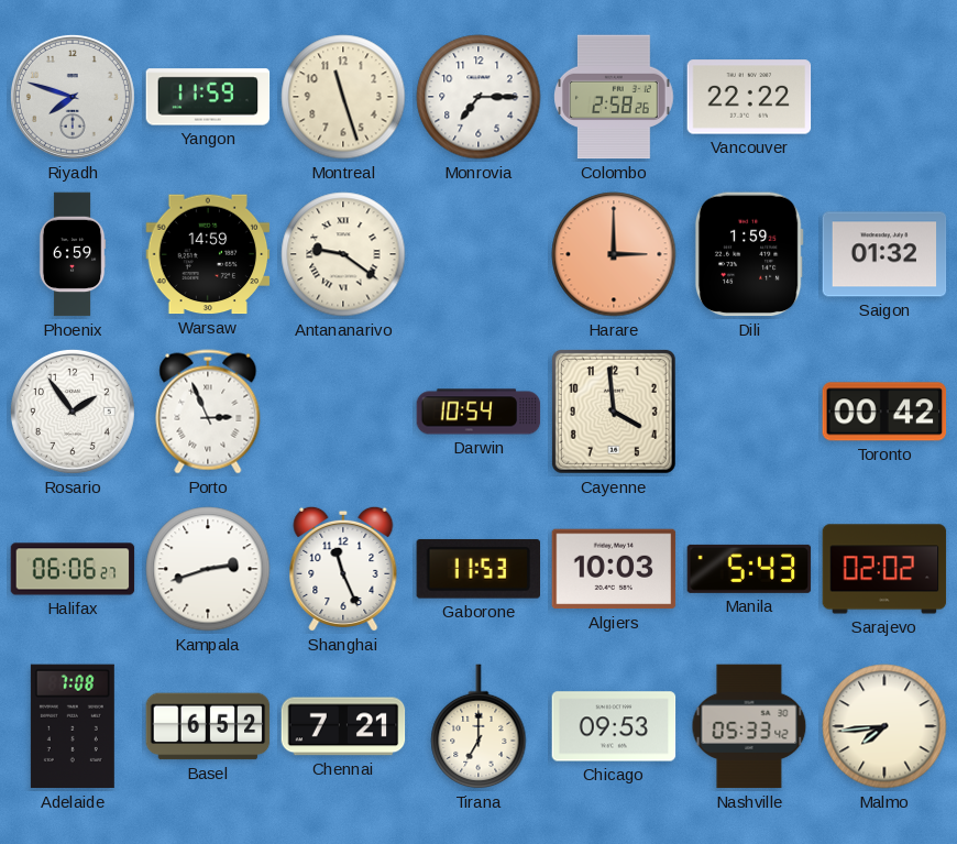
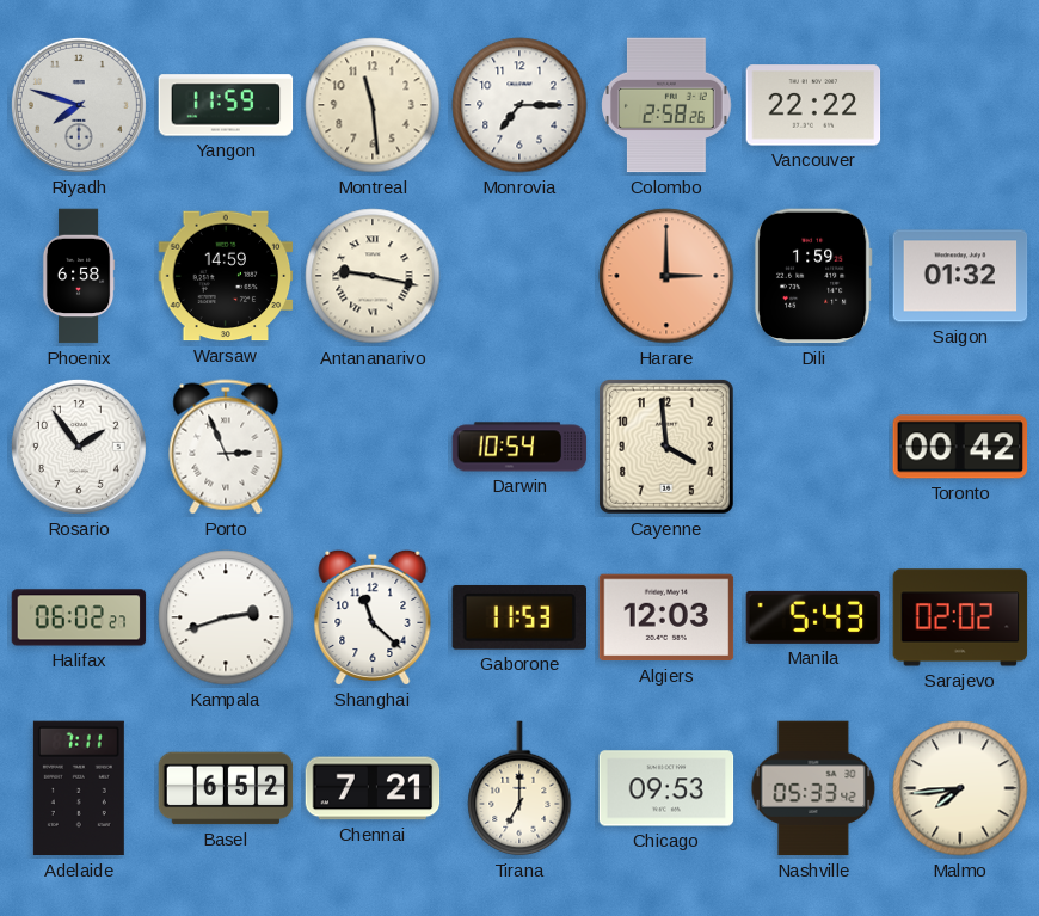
Montreal: 11:27 -> 11:29
Phoenix: 6:59 -> 6:58
Antananarivo: 9:21 -> 9:17
Halifax: 06:06 -> 06:02
Shanghai: 11:26 -> 11:22
Algiers: 10:03 -> 12:03
Adelaide: 7:08 -> 7:11
